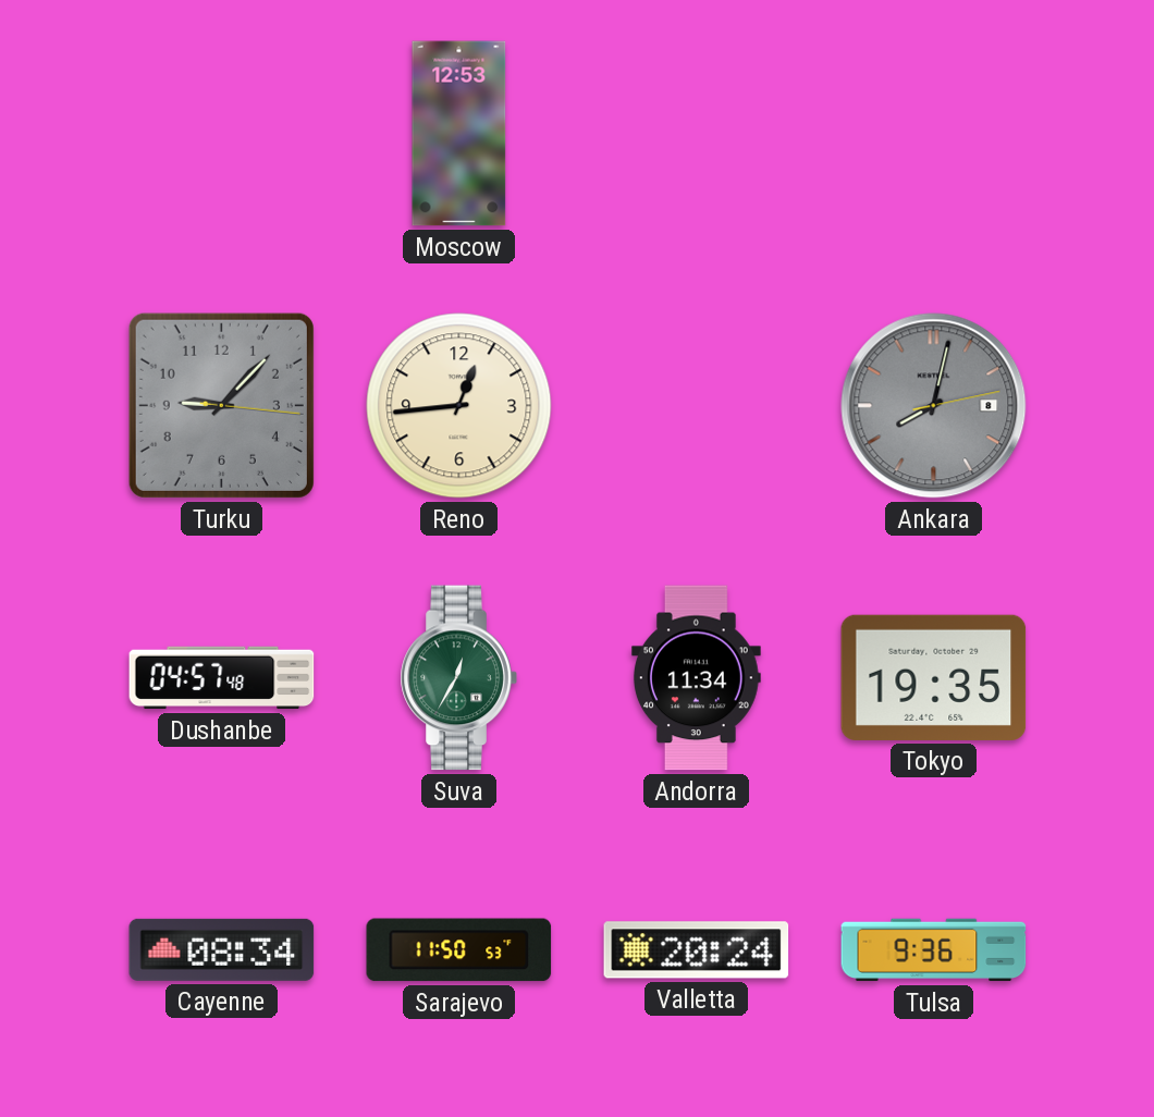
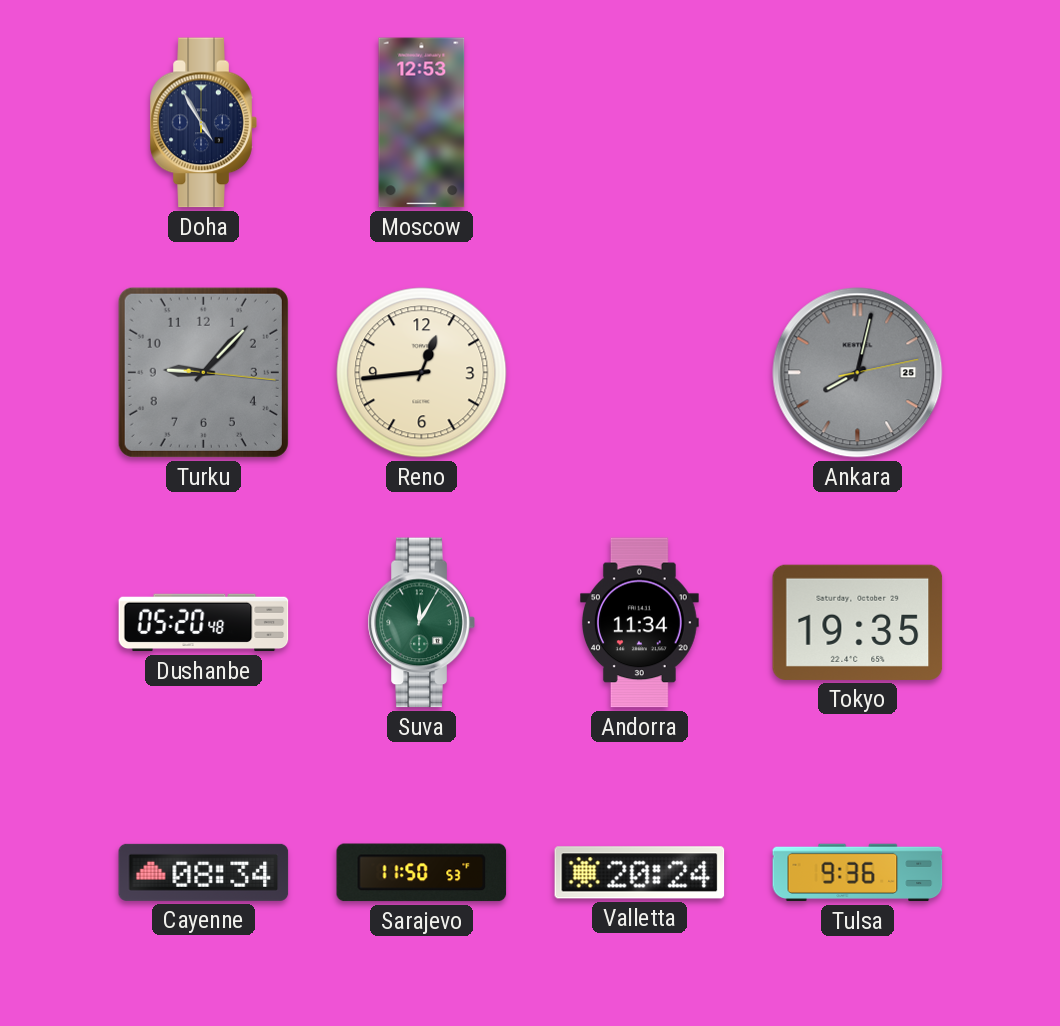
Doha: none -> 4:55
Ankara date: 8 -> 25
Dushanbe: 04:57 -> 05:20
Suva: 12:35 -> 12:05
